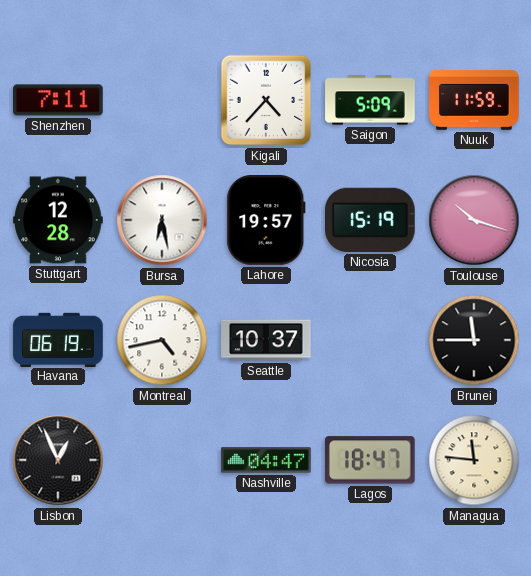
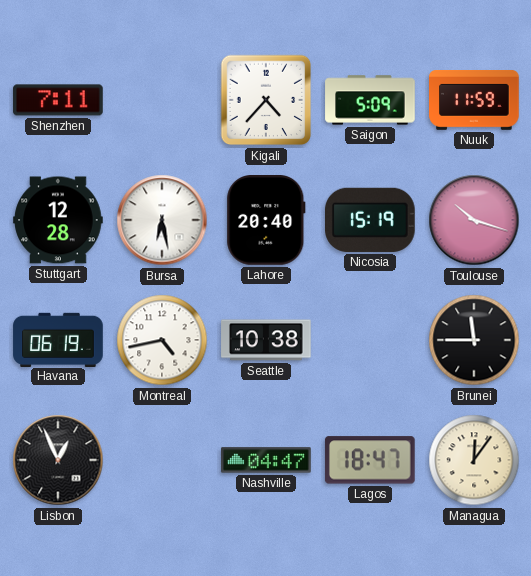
Lahore: 19:57 -> 20:40
Seattle: 10:37 -> 10:38
Managua: 11:46 -> 12:06
